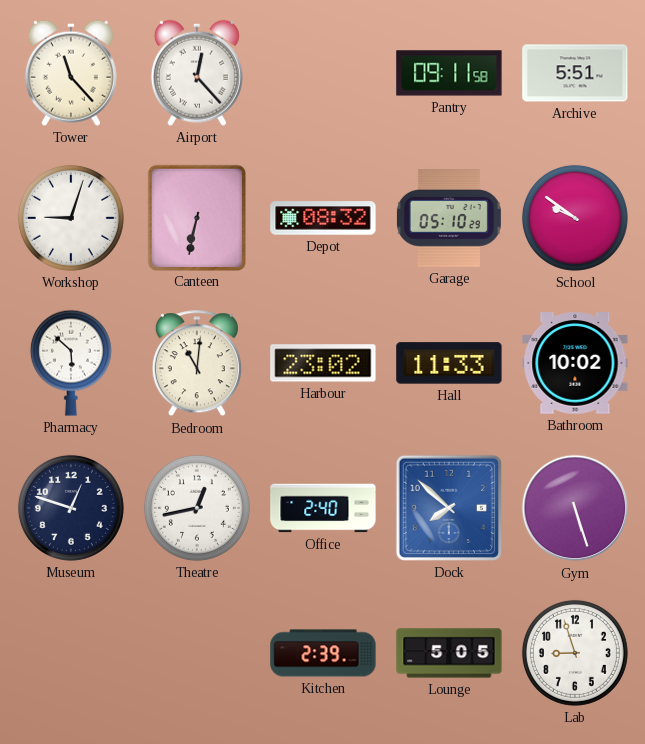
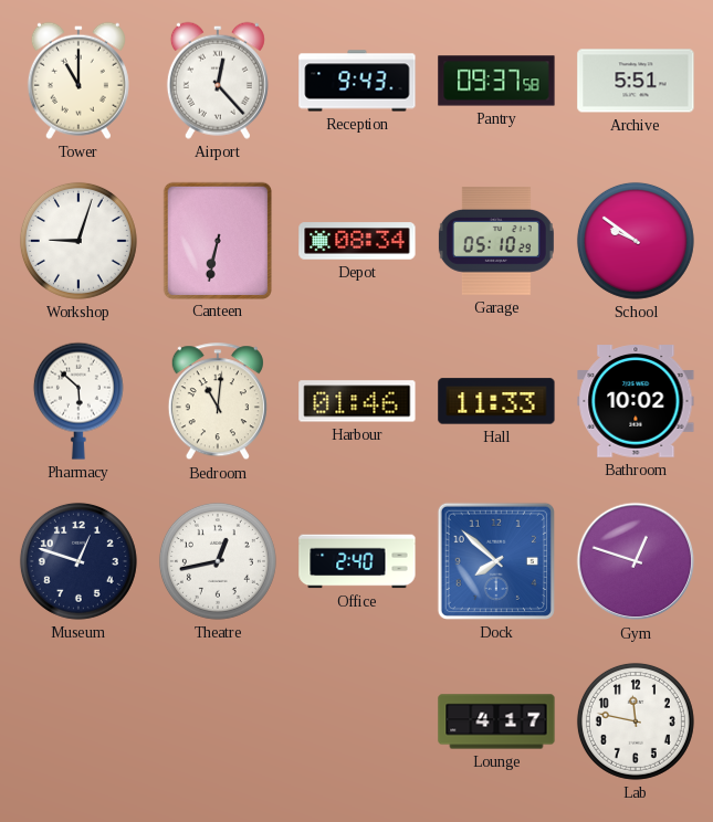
Tower: 11:23 -> 11:00
Reception: none -> 9:43
Pantry: 09:11 -> 09:37
Depot: 08:32 -> 08:34
Harbour: 23:02 -> 01:46
Gym: 5:27 -> 12:48
Kitchen: 2:39 -> none
Lounge: 5:05 -> 4:17
Lab: 8:57 -> 11:47
